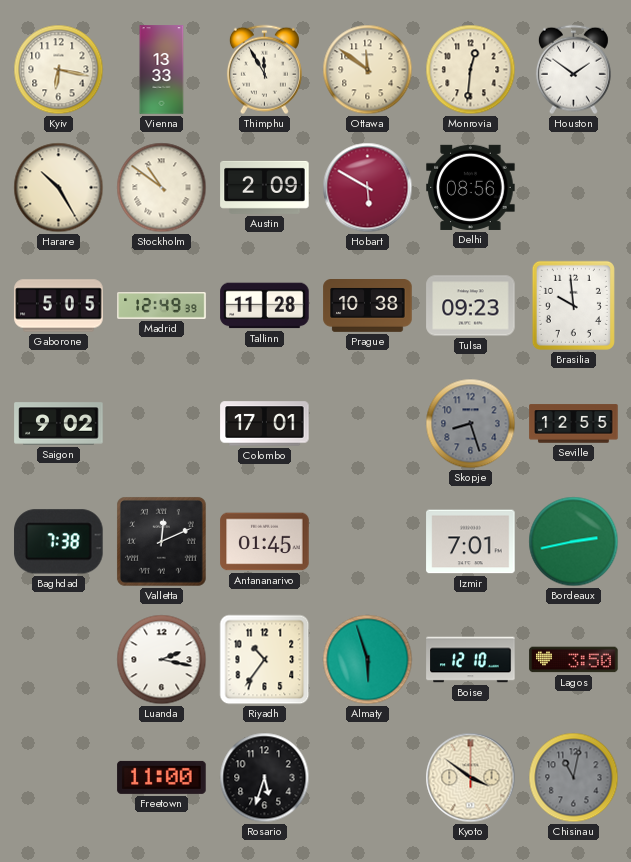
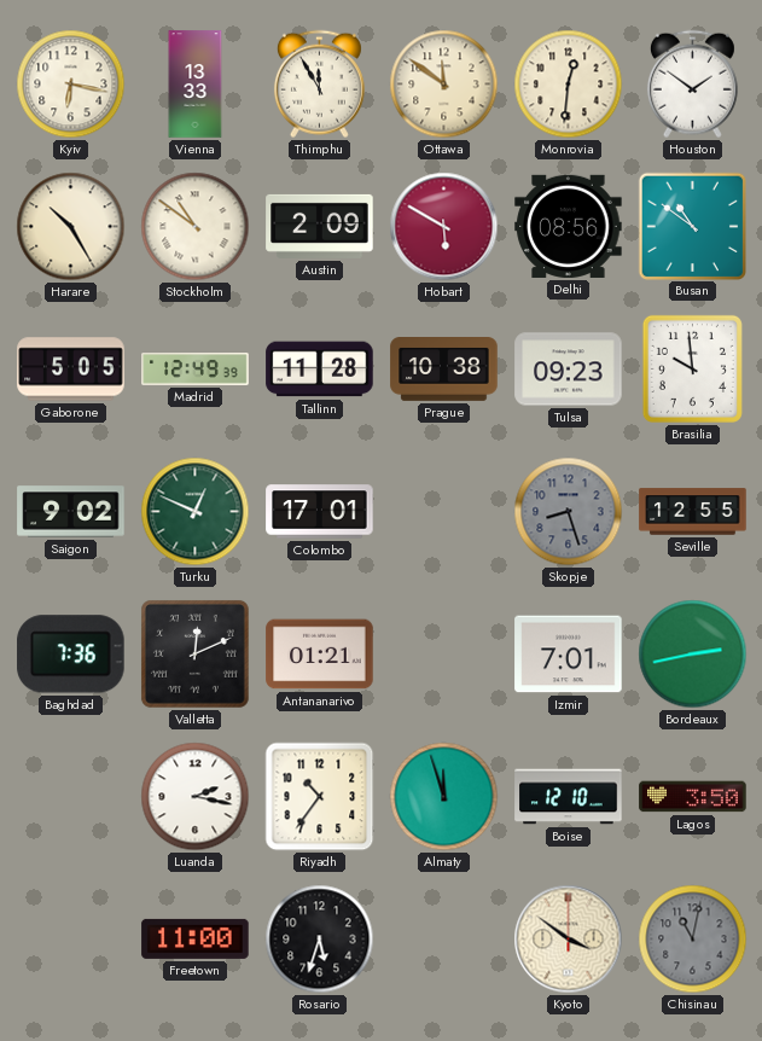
Busan: none -> 10:51
Turku: none -> 12:49
Baghdad: 7:38 -> 7:36
Antananarivo: 01:45 -> 01:21
Almaty: 5:57 -> 11:57
